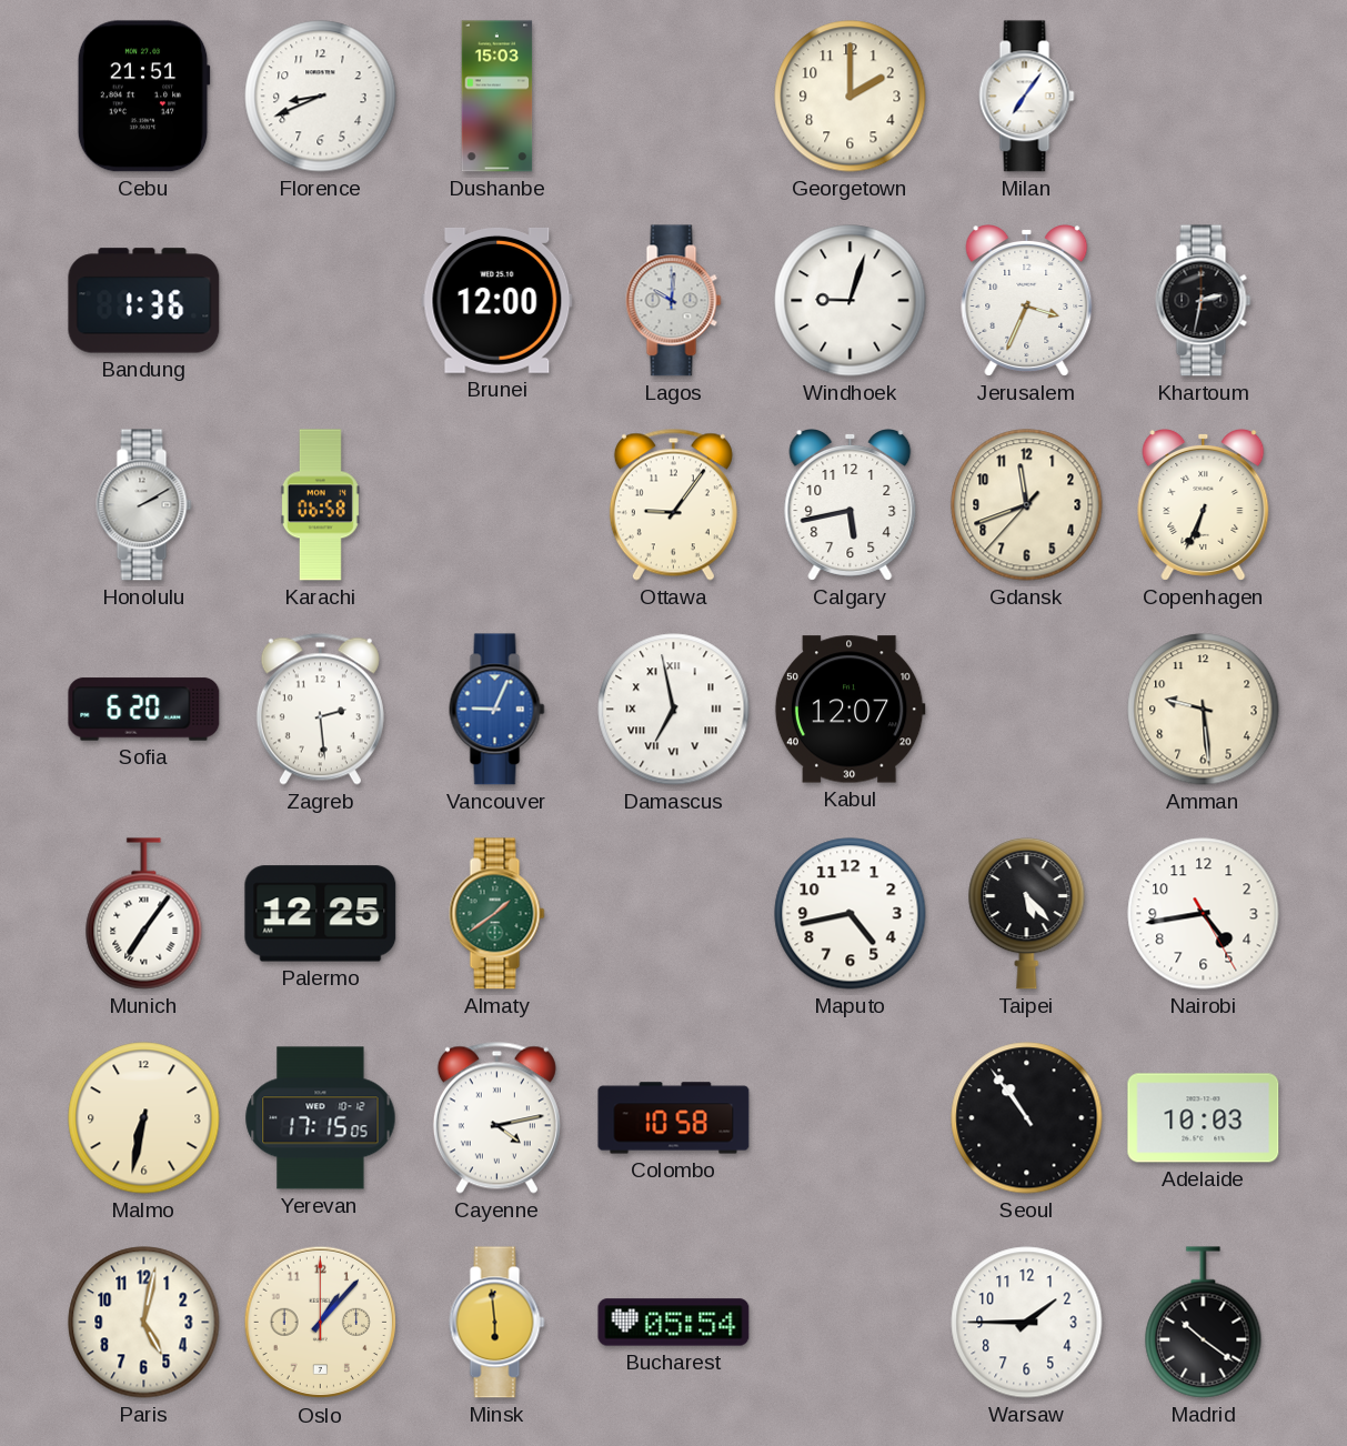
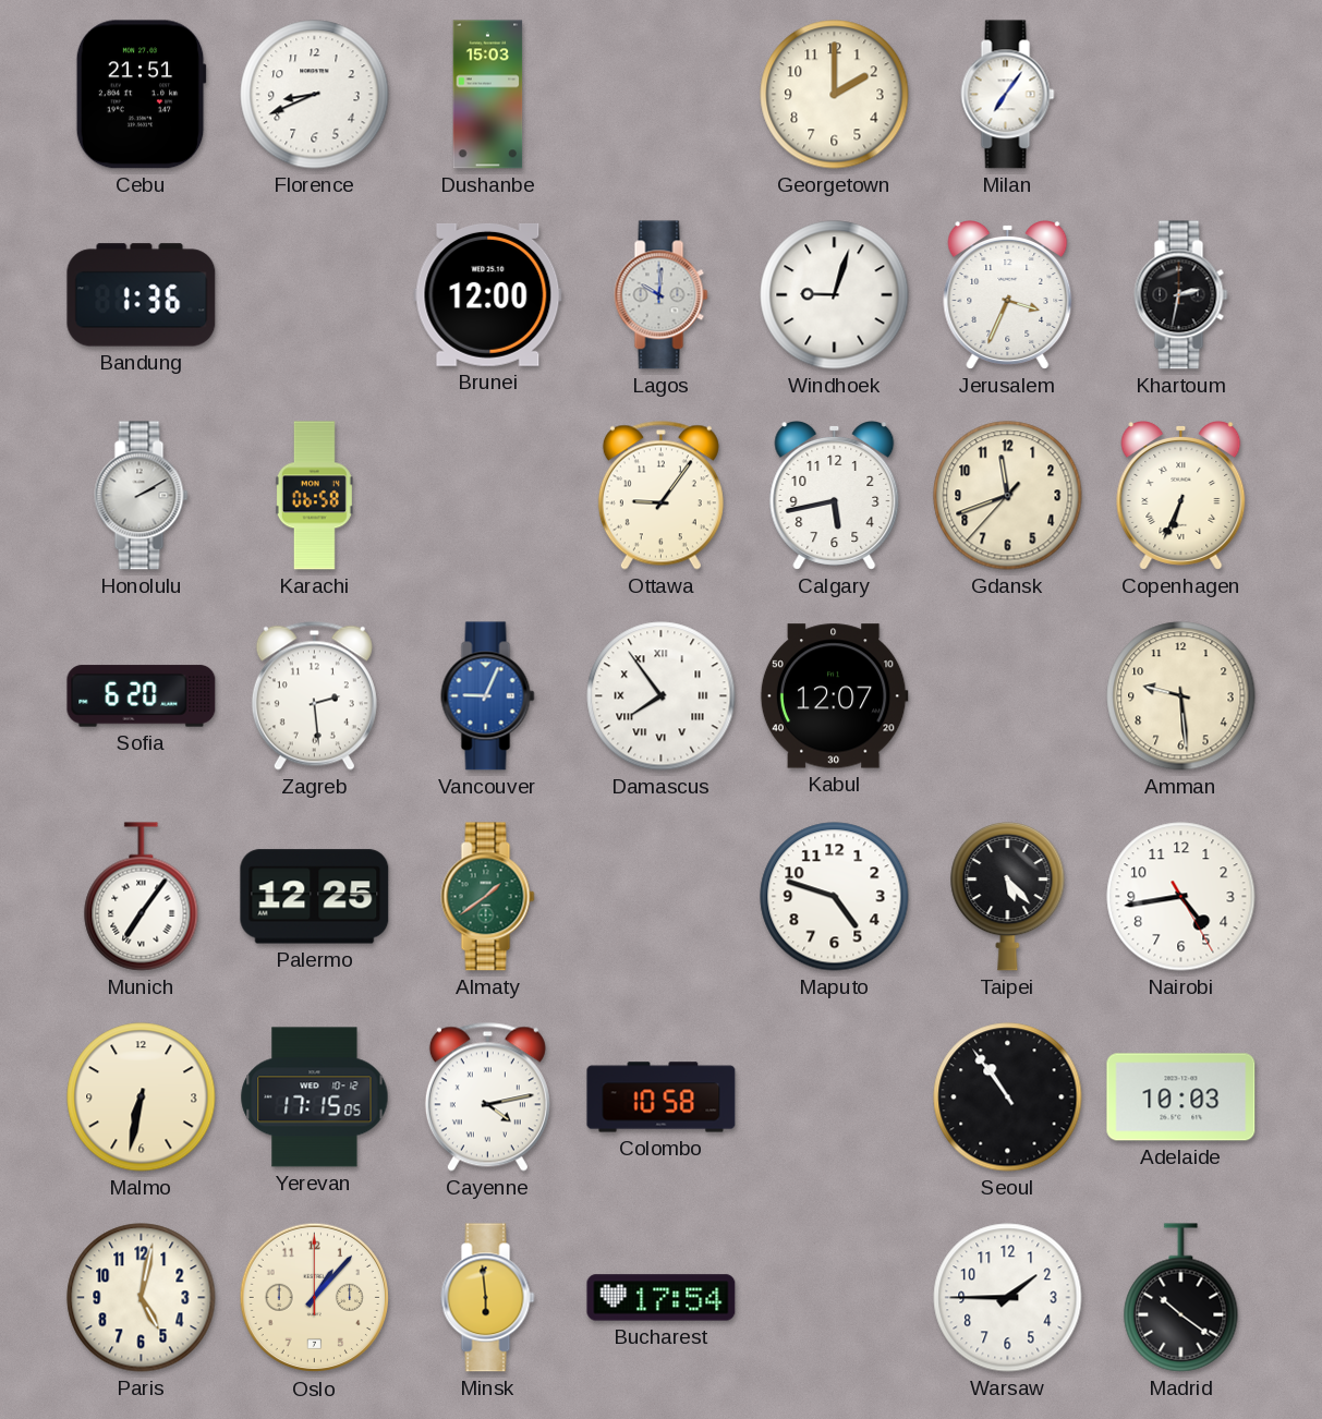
Damascus: 6:58 -> 7:54
Maputo: 4:43 -> 4:48
Bucharest: 05:54 -> 17:54
